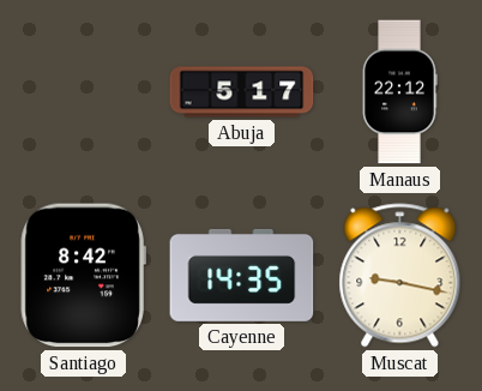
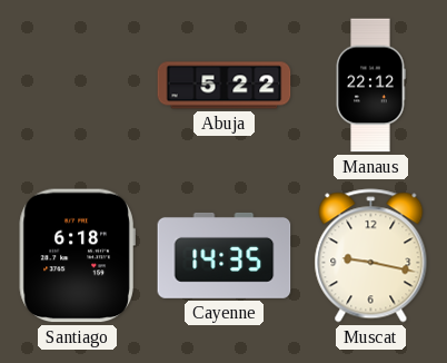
Abuja: 5:17 -> 5:22
Santiago: 8:42 -> 6:18
